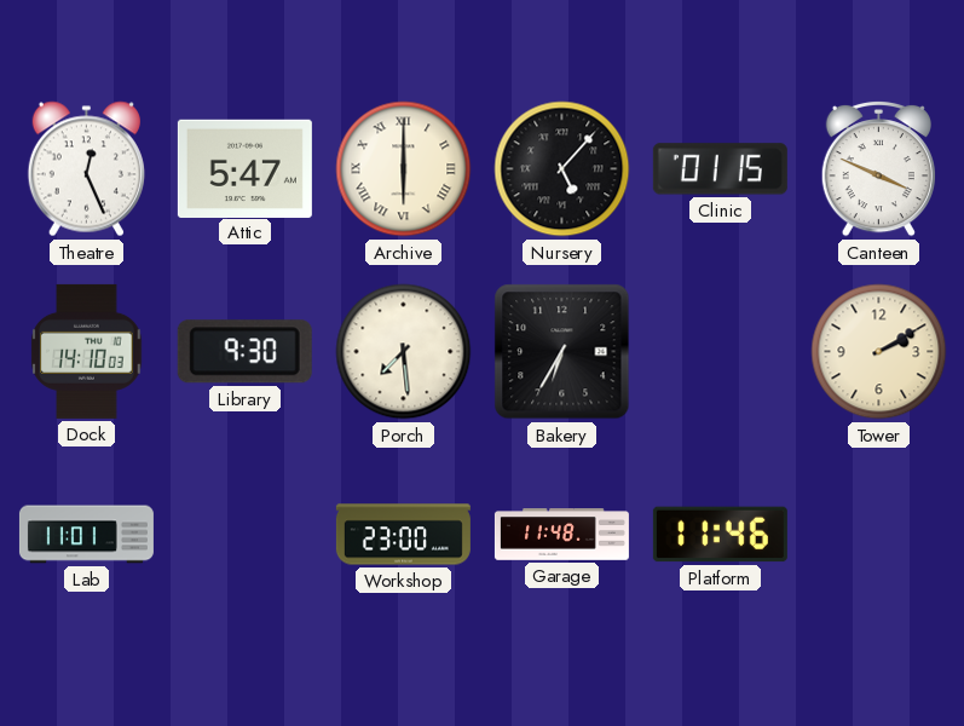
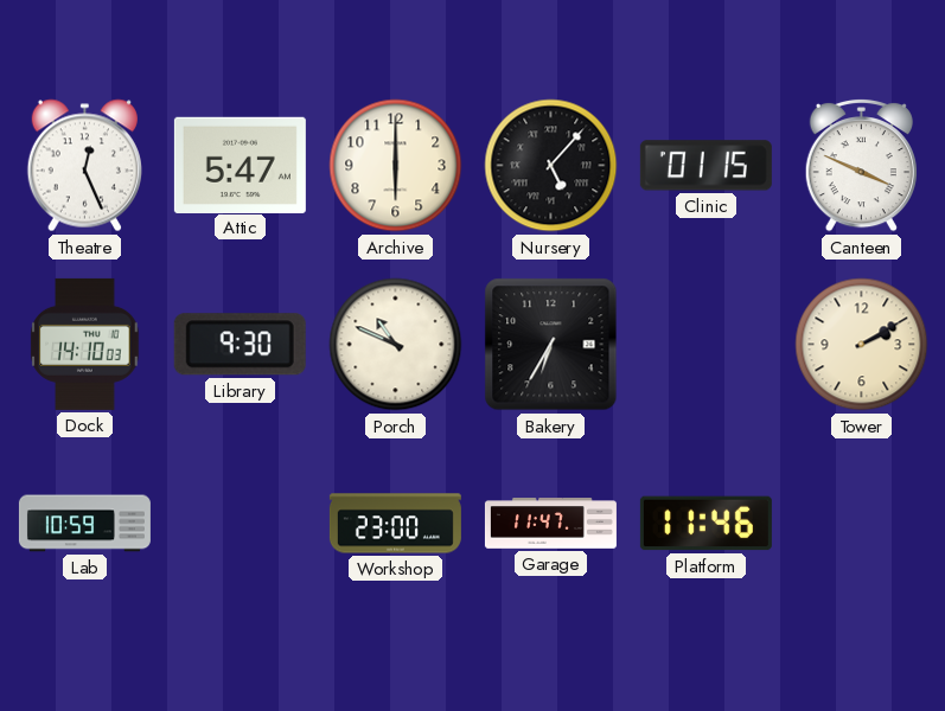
Archive numerals: Roman -> Arabic
Porch: 7:29 -> 10:49
Lab: 11:01 -> 10:59
Garage: 11:48 -> 11:47
